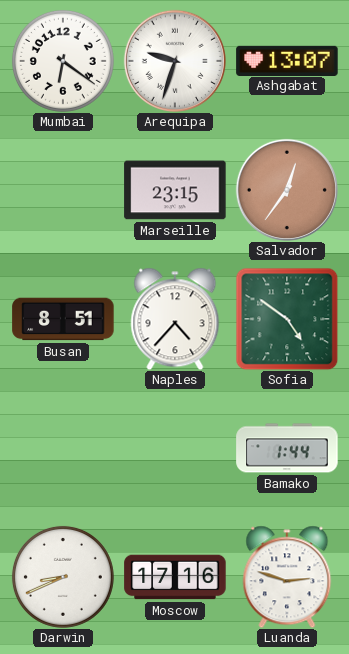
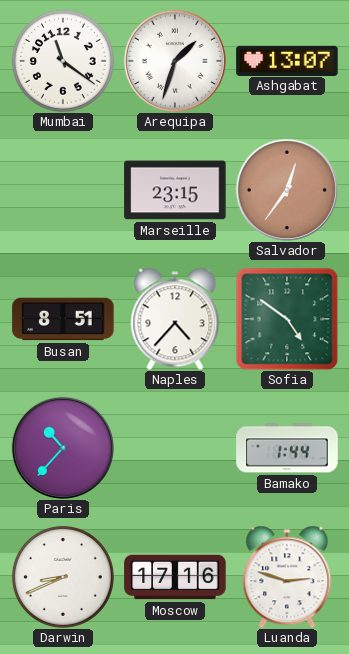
Mumbai: 6:21 -> 11:21
Arequipa: 9:33 -> 1:33
Paris: none -> 10:37
